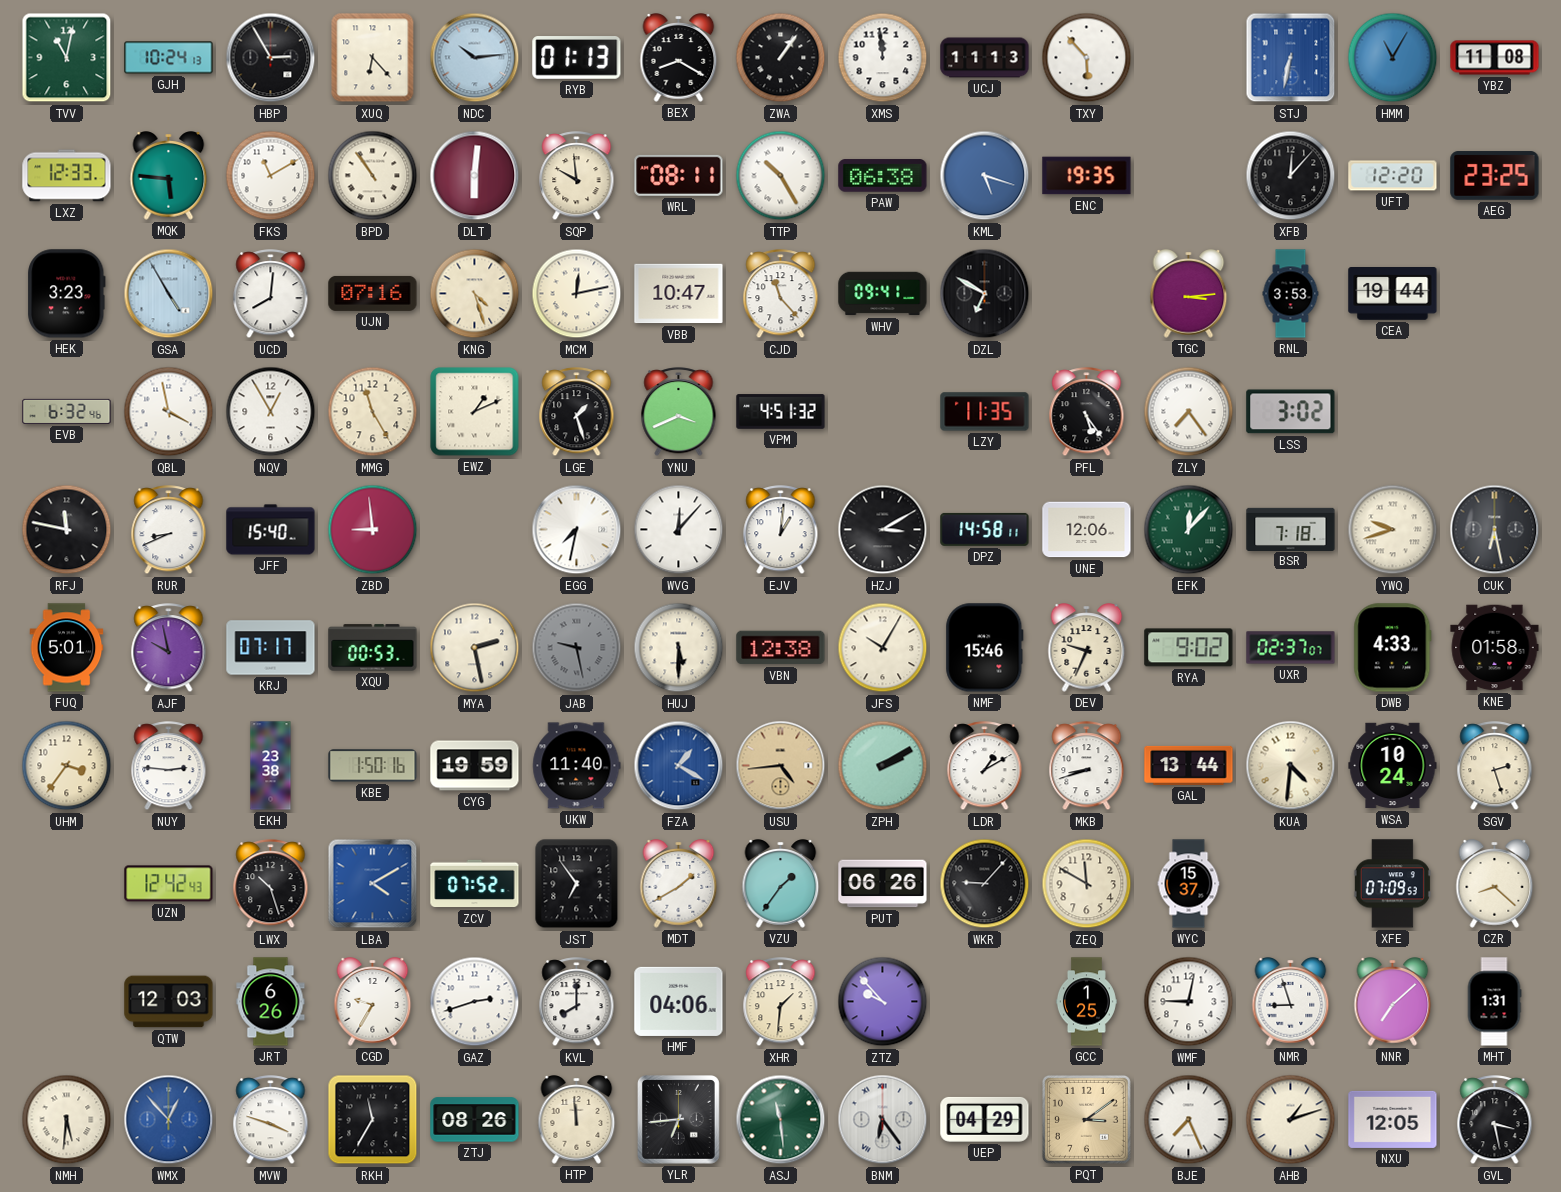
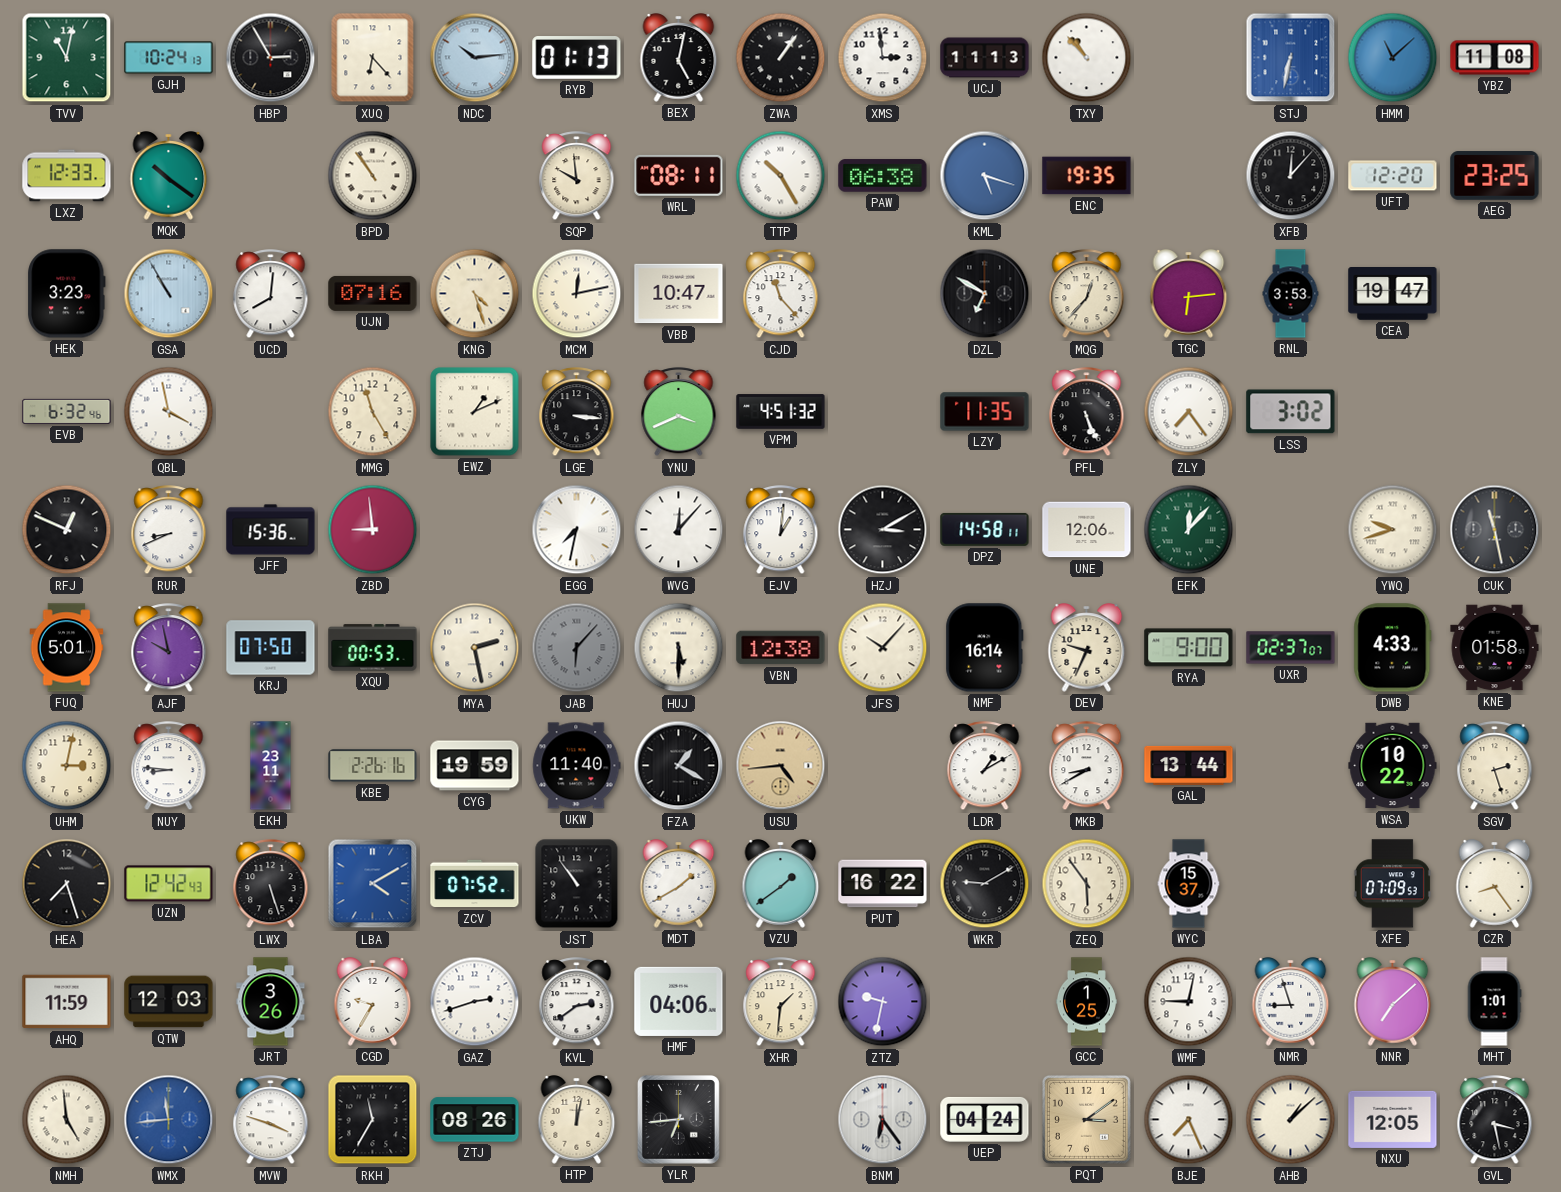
BEX: 8:20 -> 5:02
XMS: 11:59 -> 2:59
TXY: 5:53 -> 10:53
HMM: 11:05 -> 11:08
MQK: 5:46 -> 10:21
FKS: 11:10 -> none
DLT: 6:01 -> none
GSA: 4:55 -> 10:55
WHV: 09:41 -> none
MQG: none -> 12:37
TGC: 3:14 -> 6:14
CEA: 19:44 -> 19:47
NQV: 12:55 -> none
LGE: 1:27 -> 3:16
PFL: 5:24 -> 5:26
RFJ: 11:47 -> 12:49
JFF: 15:40 -> 15:36
BSR: 7:18 -> none
CUK: 6:28 -> 11:28
KRJ: 07:17 -> 07:50
JAB: 9:28 -> 6:07
JFS: 10:05 -> 10:07
NMF: 15:46 -> 16:14
RYA: 9:02 -> 9:00
UHM: 3:36 -> 3:02
NUY: 2:46 -> 8:46
EKH: 23:38 -> 23:11
KBE: 1:50 -> 2:26
FZA dial: blue -> black
ZPH: 2:10 -> none
MKB: 8:42 -> 8:40
KUA: 4:31 -> none
WSA: 10:24 -> 10:22
HEA: none -> 7:27
LWX: 10:27 -> 5:27
JST: 6:54 -> 10:54
VZU: 1:36 -> 1:39
PUT: 06:26 -> 16:22
WKR: 9:07 -> 9:10
ZEQ: 11:50 -> 5:54
CZR: 8:22 -> 8:24
AHQ: none -> 11:59
JRT: 6:26 -> 3:26
KVL: 8:00 -> 2:39
ZTZ: 9:53 -> 9:32
MHT: 1:31 -> 1:01
NMH: 5:31 -> 4:59
WMX: 12:53 -> 11:44
HTP: 11:59 -> 12:02
ASJ: 11:29 -> none
UEP: 04:29 -> 04:24
AHB: 1:12 -> 1:08
